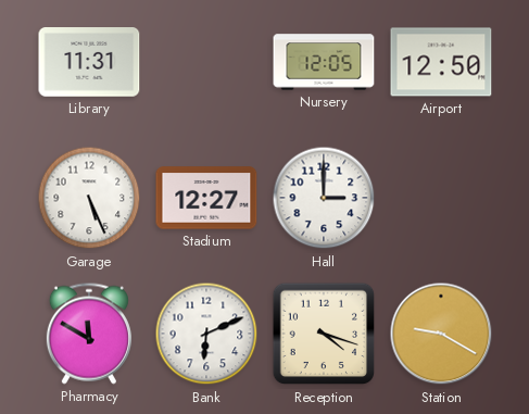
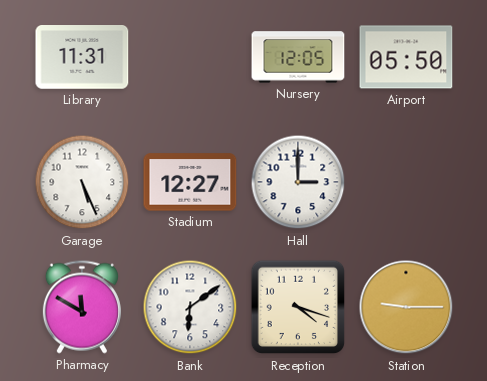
Airport: 12:50 -> 05:50
Bank: 6:11 -> 6:09
Station: 9:20 -> 9:15
